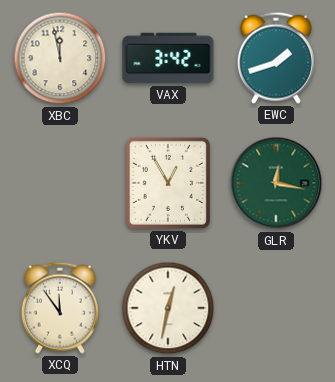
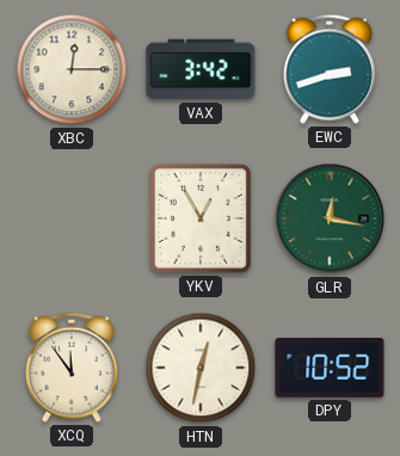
XBC: 11:58 -> 12:15
EWC: 1:42 -> 2:42
DPY: none -> 10:52
